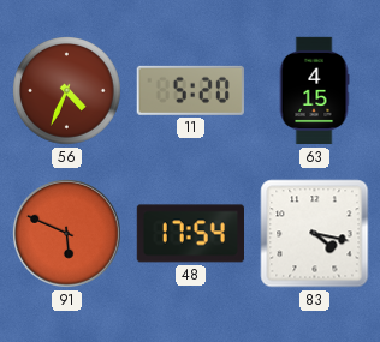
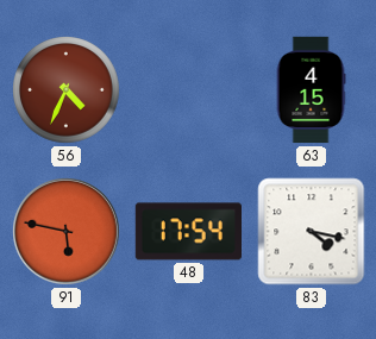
11: 5:20 -> none
91: 5:49 -> 5:47
